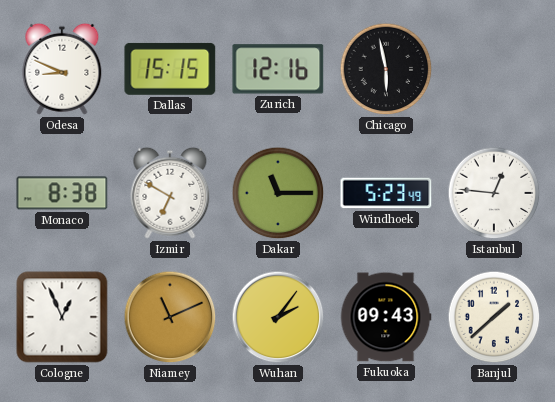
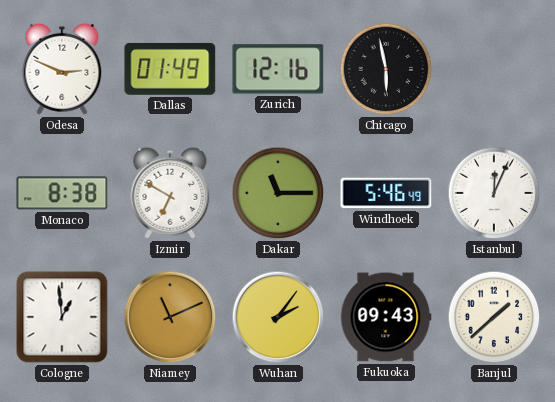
Odesa: 8:49 -> 2:49
Dallas: 15:15 -> 01:49
Windhoek: 5:23 -> 5:46
Istanbul: 12:46 -> 12:04
Cologne: 12:56 -> 12:59
